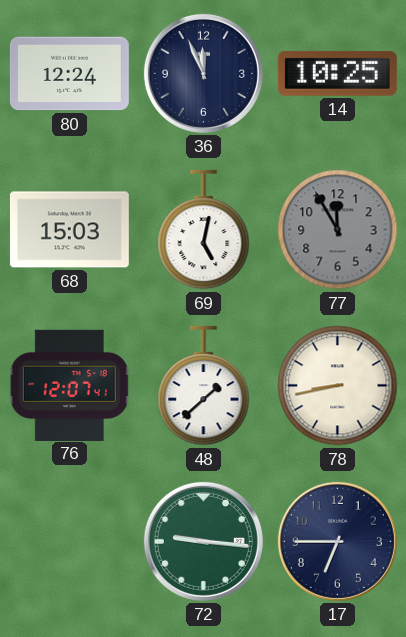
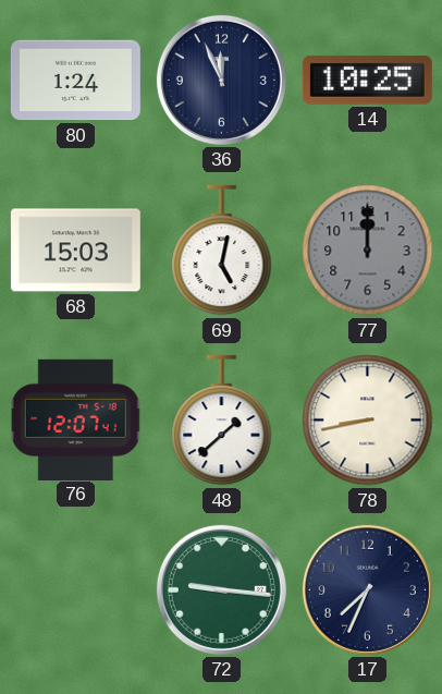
80: 12:24 -> 1:24
77: 11:55 -> 12:00
17: 6:45 -> 7:34
